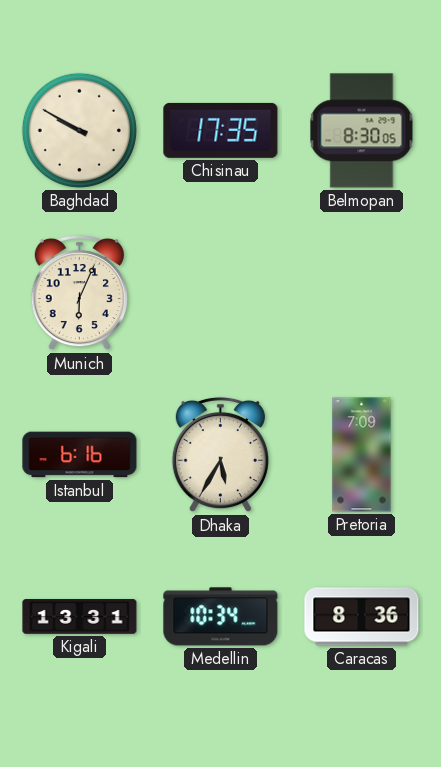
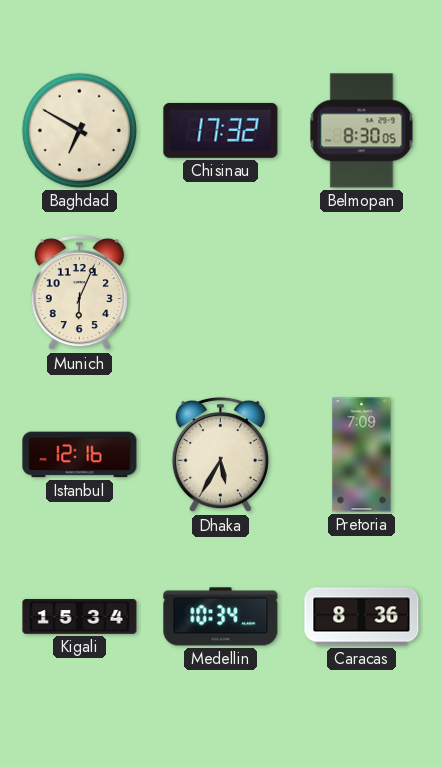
Baghdad: 9:50 -> 6:50
Chisinau: 17:35 -> 17:32
Istanbul: 6:16 -> 12:16
Kigali: 13:31 -> 15:34
